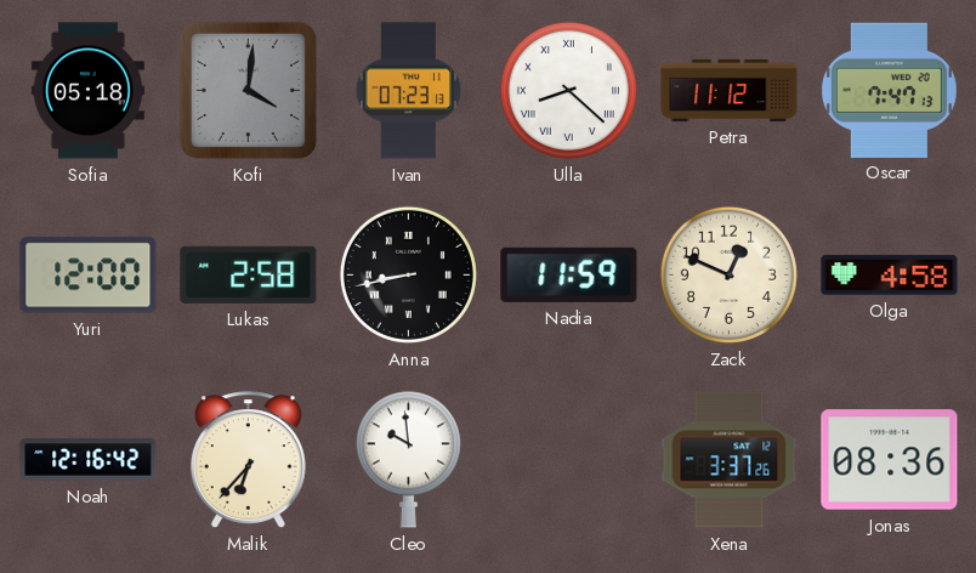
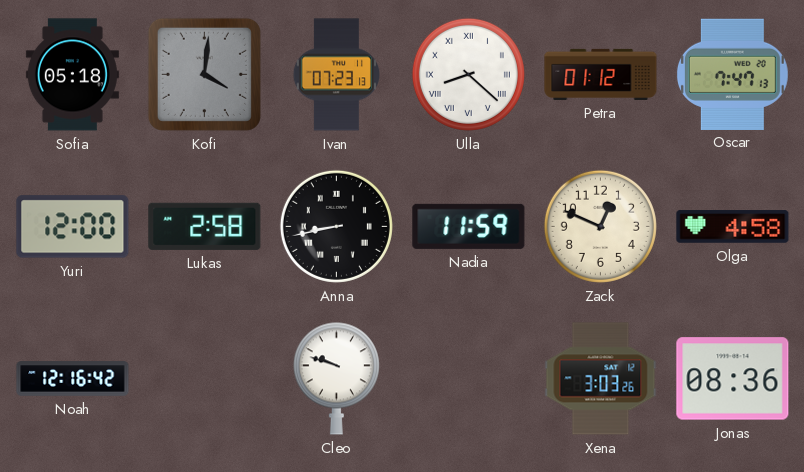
Petra: 11:12 -> 01:12
Malik: 6:37 -> none
Cleo: 9:59 -> 9:48
Xena: 3:37 -> 3:03
